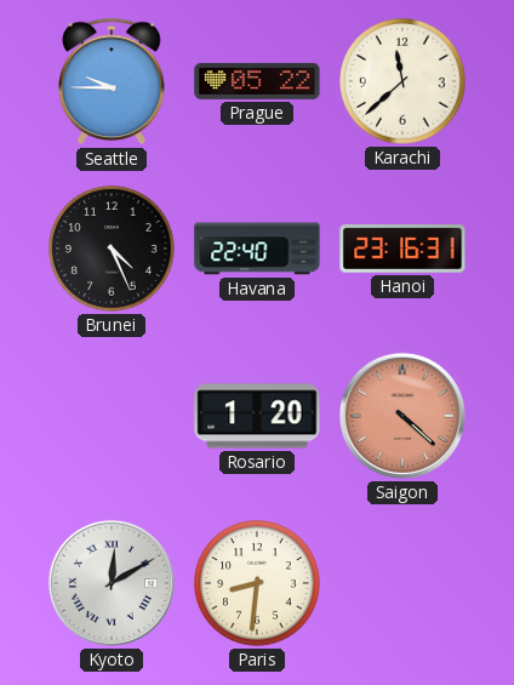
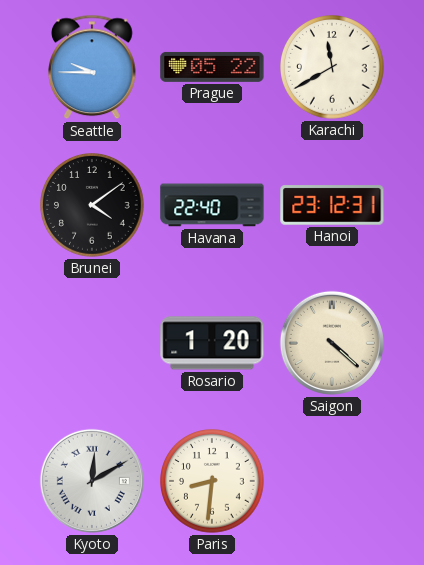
Karachi: 11:38 -> 11:40
Brunei: 4:26 -> 4:09
Hanoi: 23:16 -> 23:12
Saigon dial: salmon -> cream
